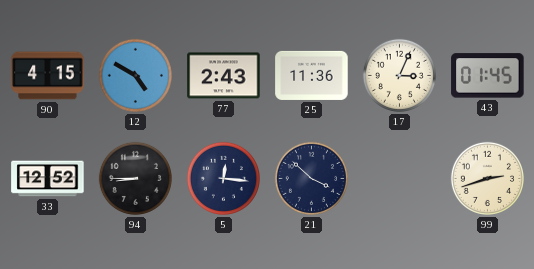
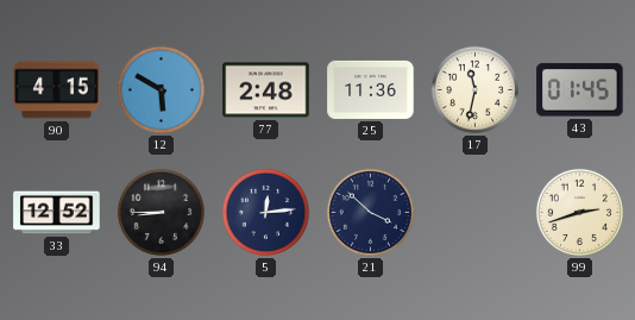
12: 4:50 -> 5:50
77: 2:43 -> 2:48
17: 3:04 -> 11:32
5: 12:16 -> 12:14
